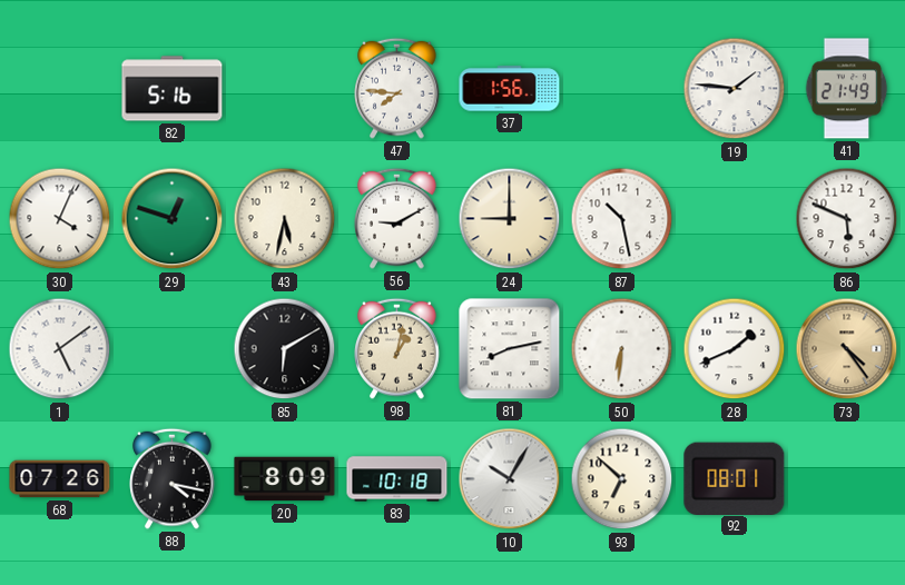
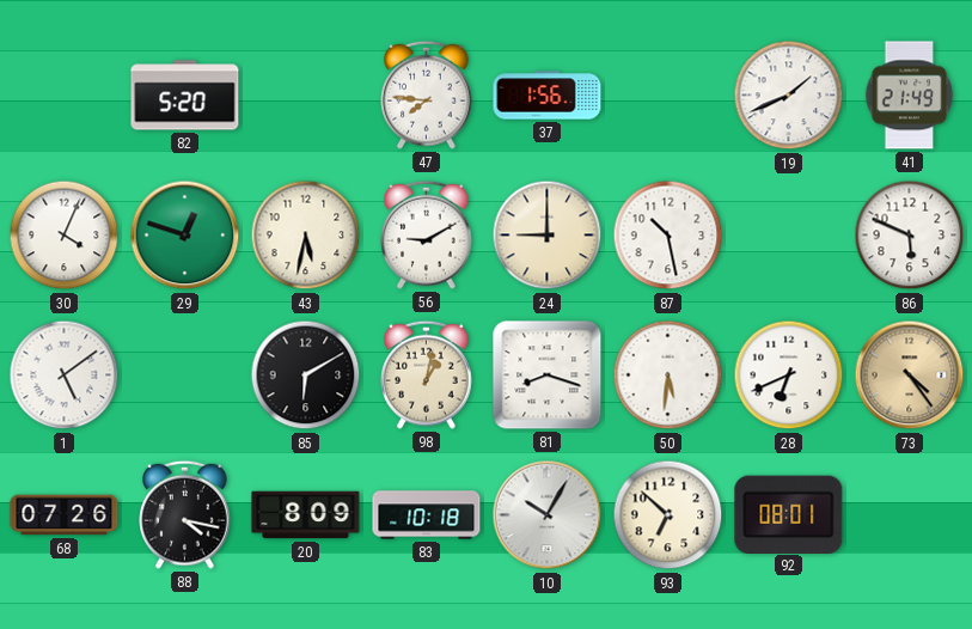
82: 5:16 -> 5:20
19: 1:46 -> 1:41
81: 8:13 -> 8:18
50: 6:31 -> 5:31
28: 1:41 -> 6:41
